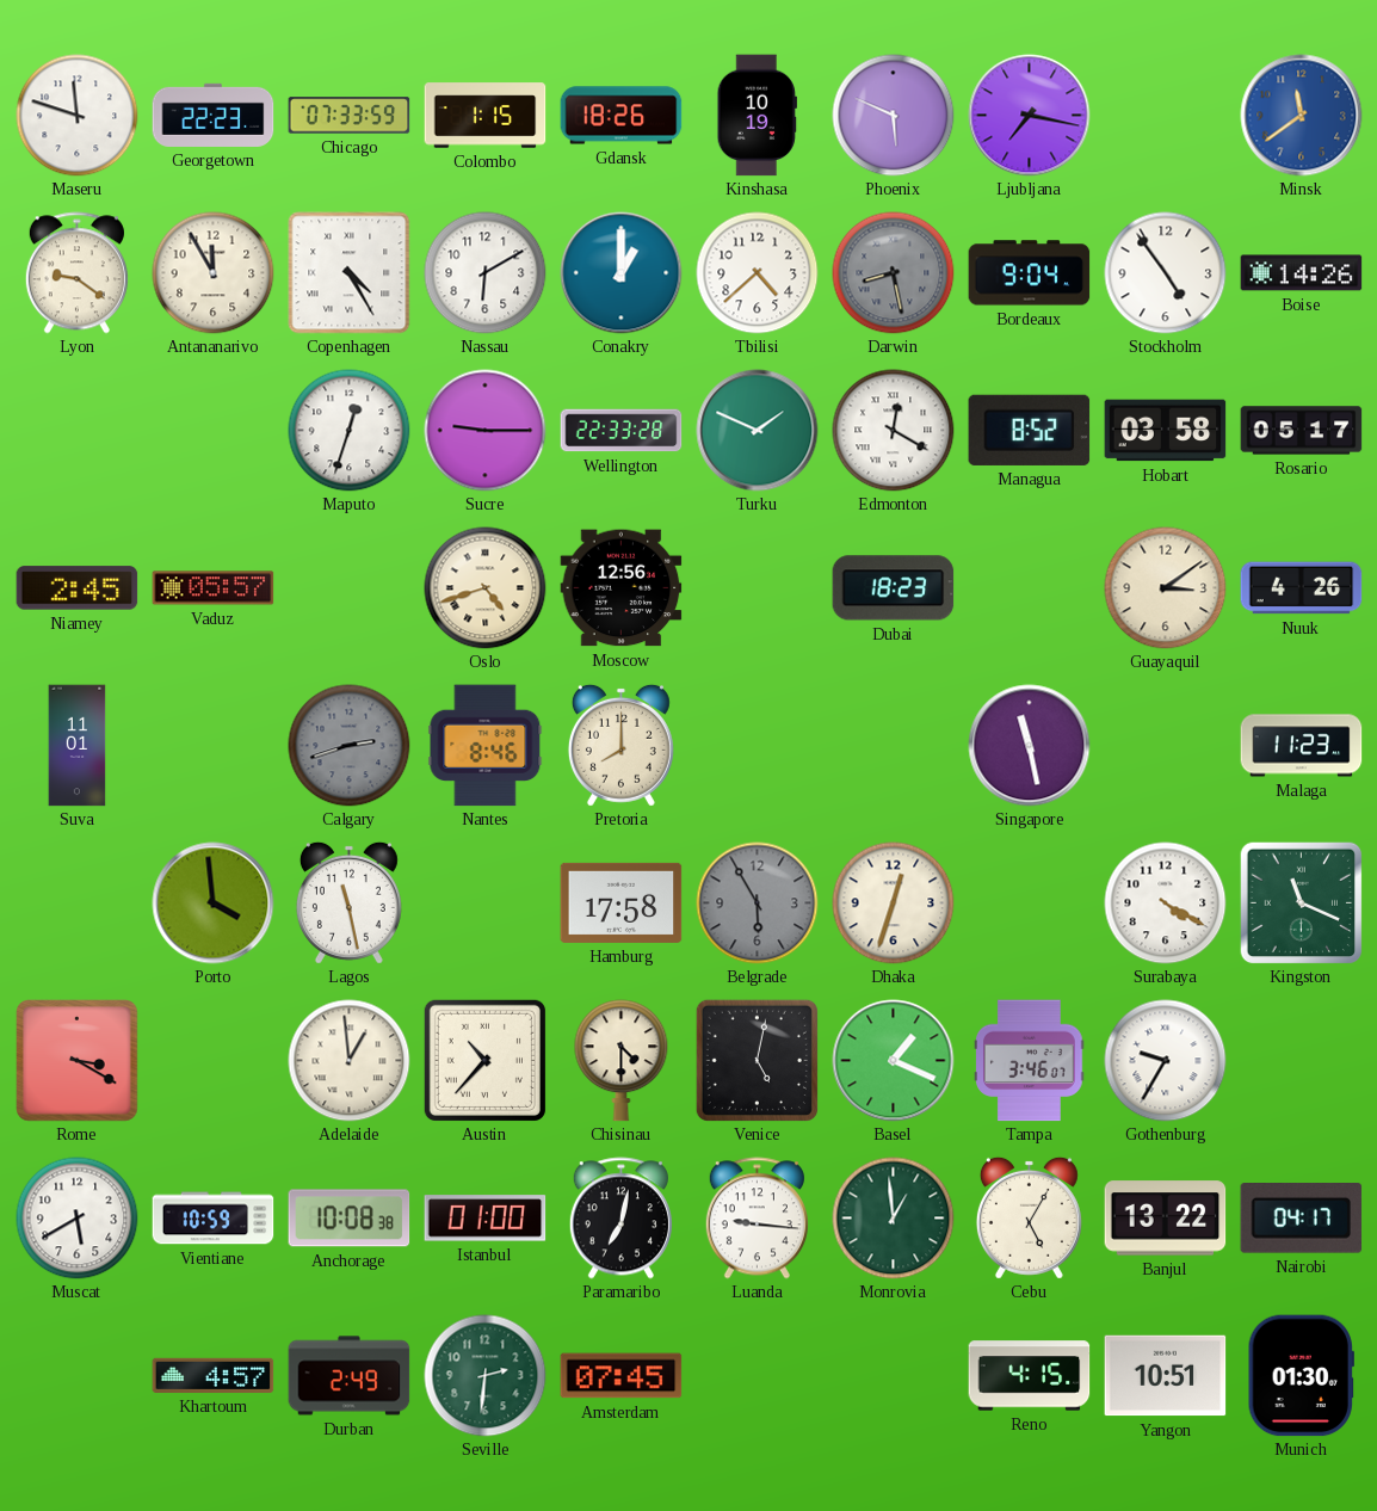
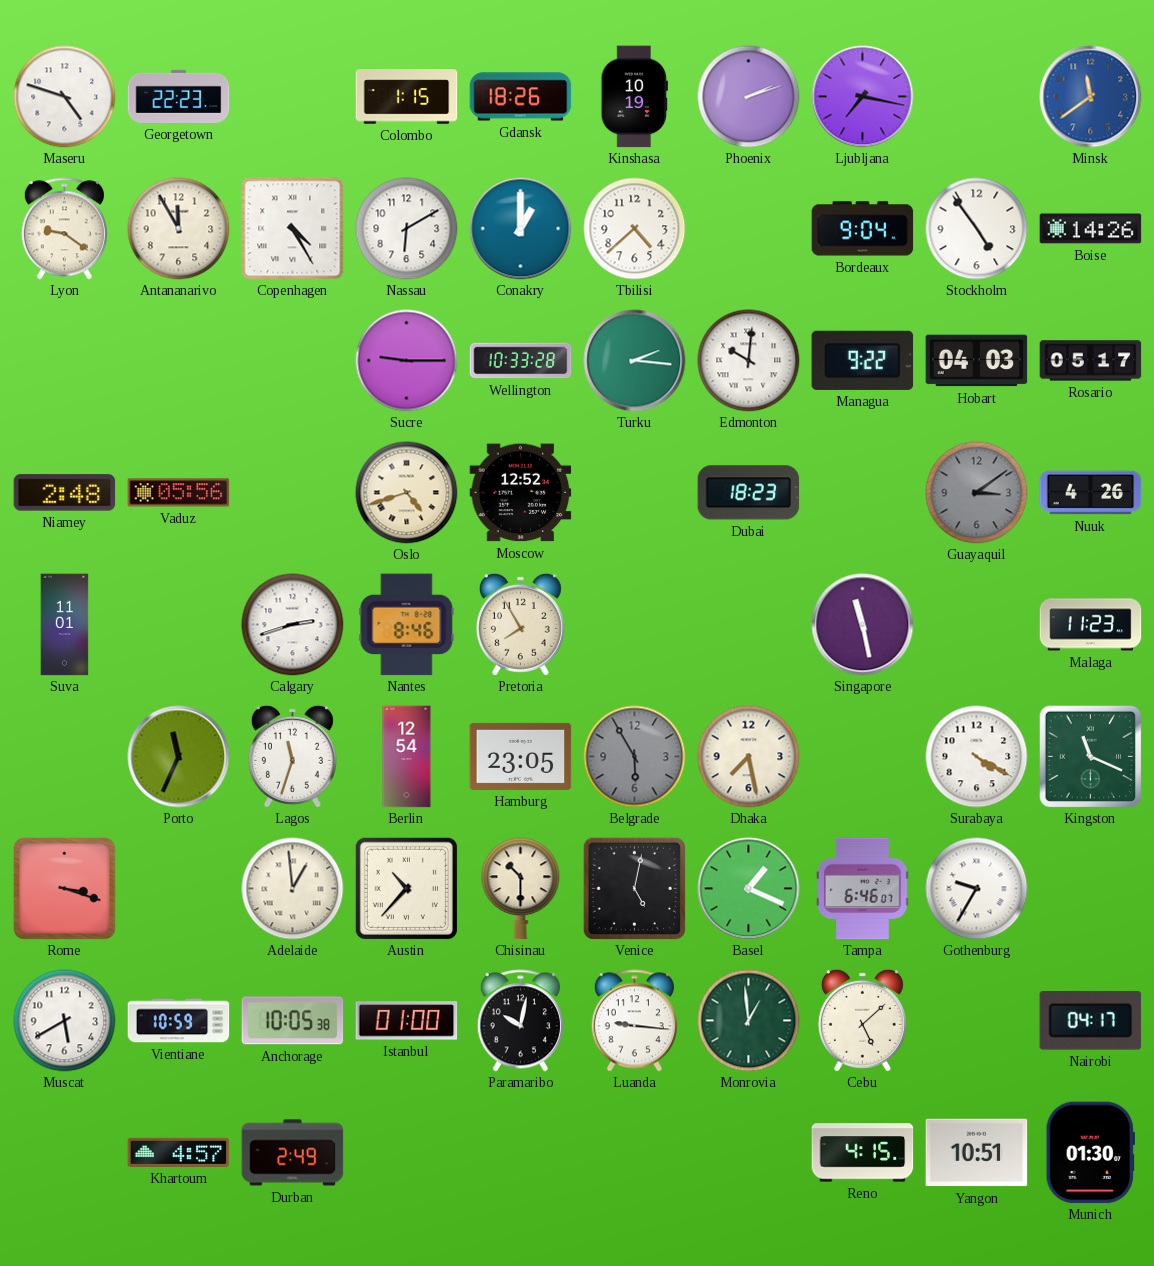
Maseru: 11:48 -> 4:48
Chicago: 07:33 -> none
Phoenix: 5:49 -> 2:12
Darwin: 8:28 -> none
Maputo: 12:33 -> none
Wellington: 22:33 -> 10:33
Turku: 1:49 -> 2:16
Edmonton: 12:20 -> 10:01
Managua: 8:52 -> 9:22
Hobart: 03:58 -> 04:03
Niamey: 2:45 -> 2:48
Vaduz: 05:57 -> 05:56
Moscow: 12:56 -> 12:52
Guayaquil dial: cream -> grey
Calgary dial: grey -> white
Pretoria: 8:00 -> 7:55
Porto: 3:59 -> 11:34
Lagos: 11:28 -> 11:33
Berlin: none -> 12:54
Hamburg: 17:58 -> 23:05
Dhaka: 12:33 -> 7:28
Rome: 3:20 -> 3:18
Chisinau: 4:30 -> 10:30
Tampa: 3:46 -> 6:46
Anchorage: 10:08 -> 10:05
Paramaribo: 7:02 -> 10:02
Cebu: 5:05 -> 5:08
Banjul: 13:22 -> none
Seville: 2:31 -> none
Amsterdam: 07:45 -> none
